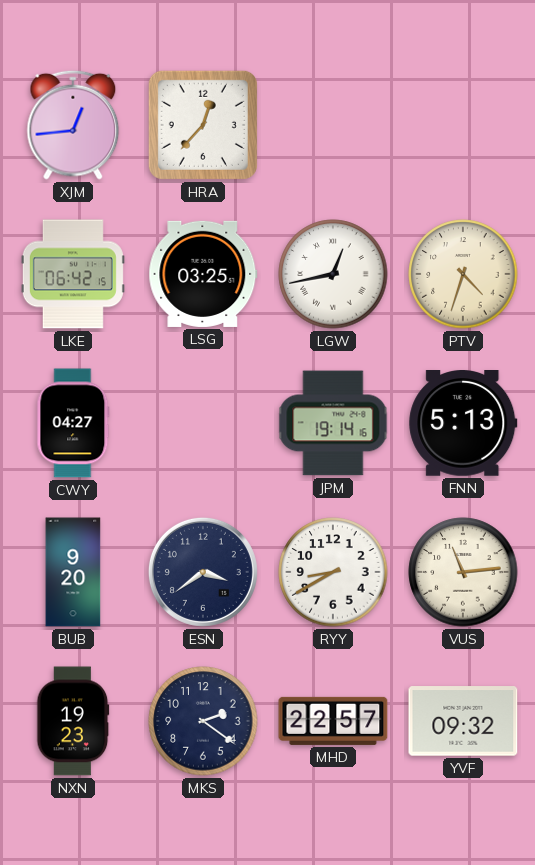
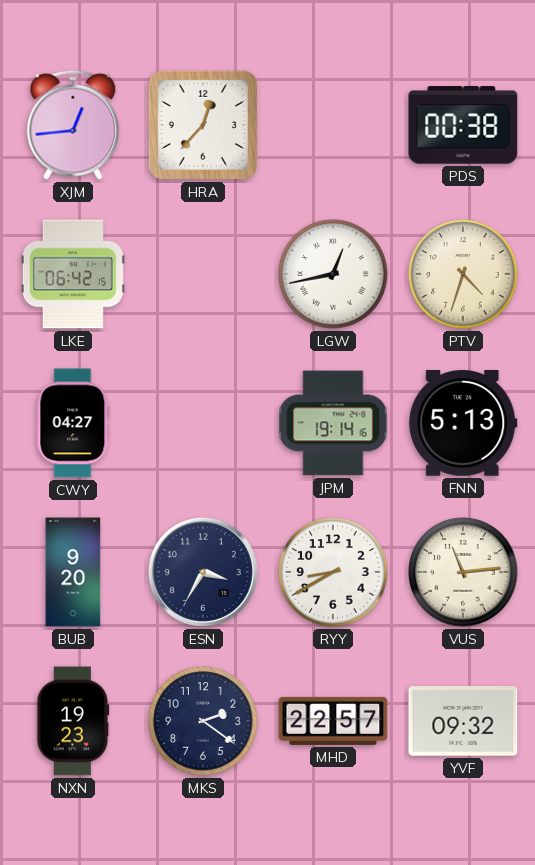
PDS: none -> 00:38
LSG: 03:25 -> none
ESN: 3:39 -> 3:35
